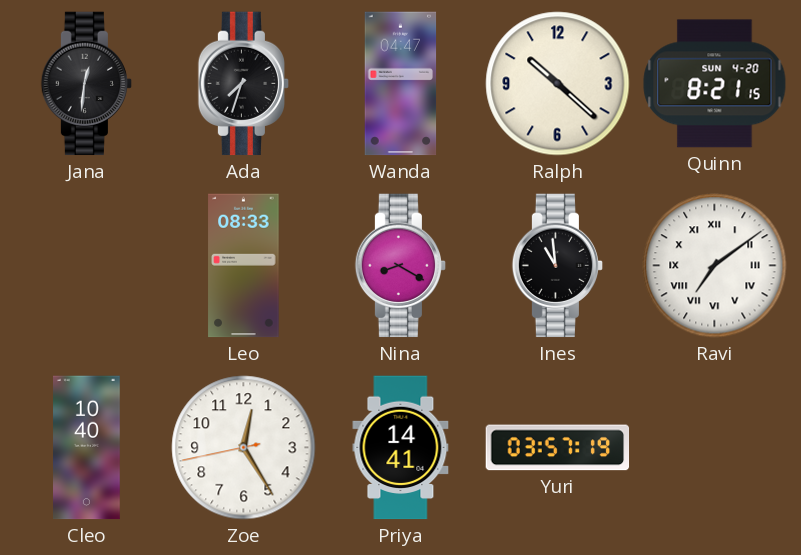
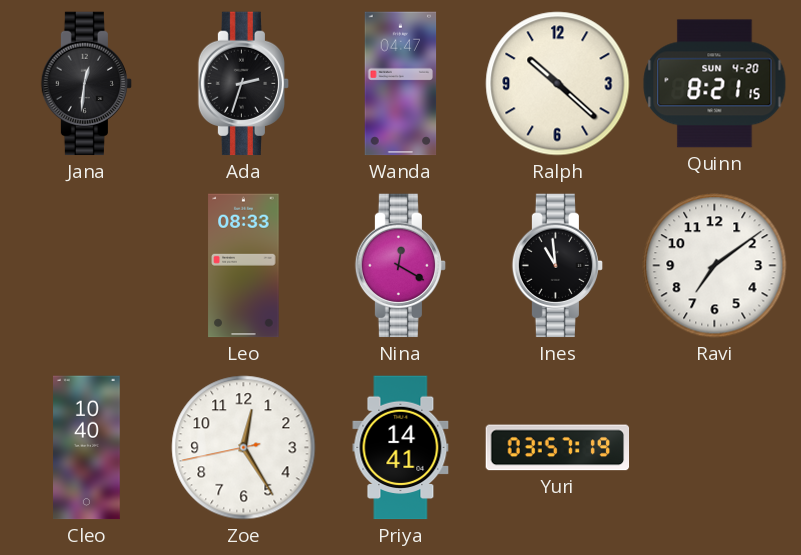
Ada: 7:33 -> 2:33
Nina: 8:20 -> 12:20
Ravi numerals: Roman -> Arabic
